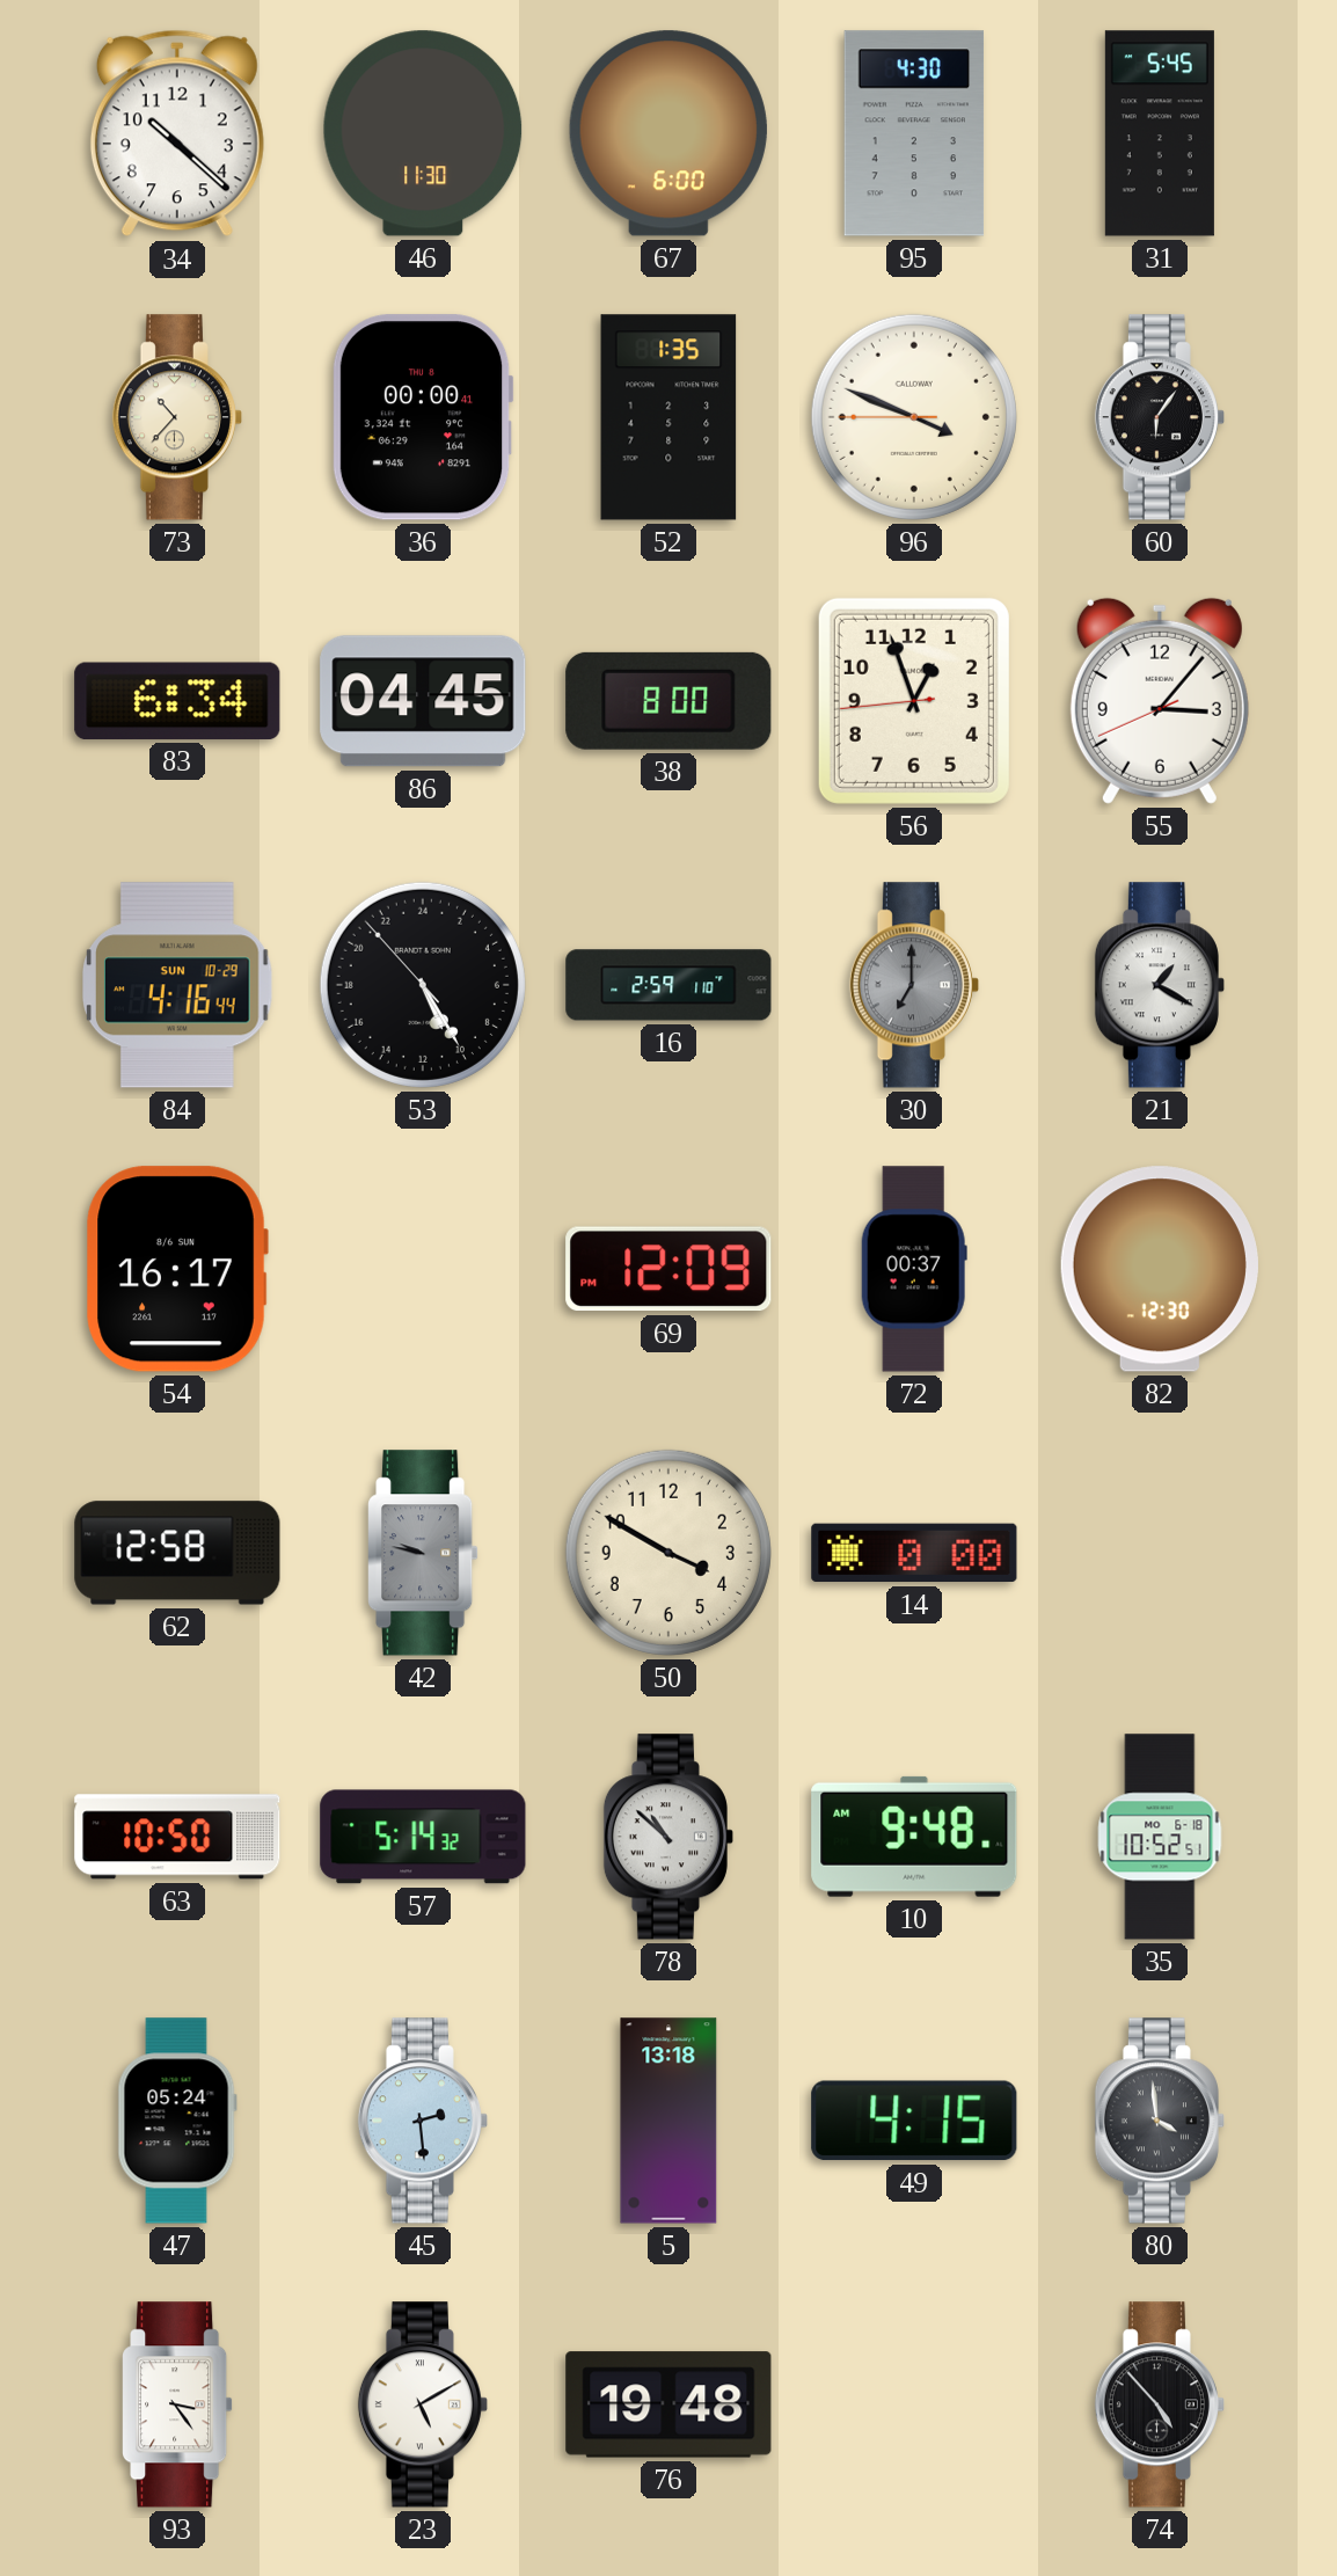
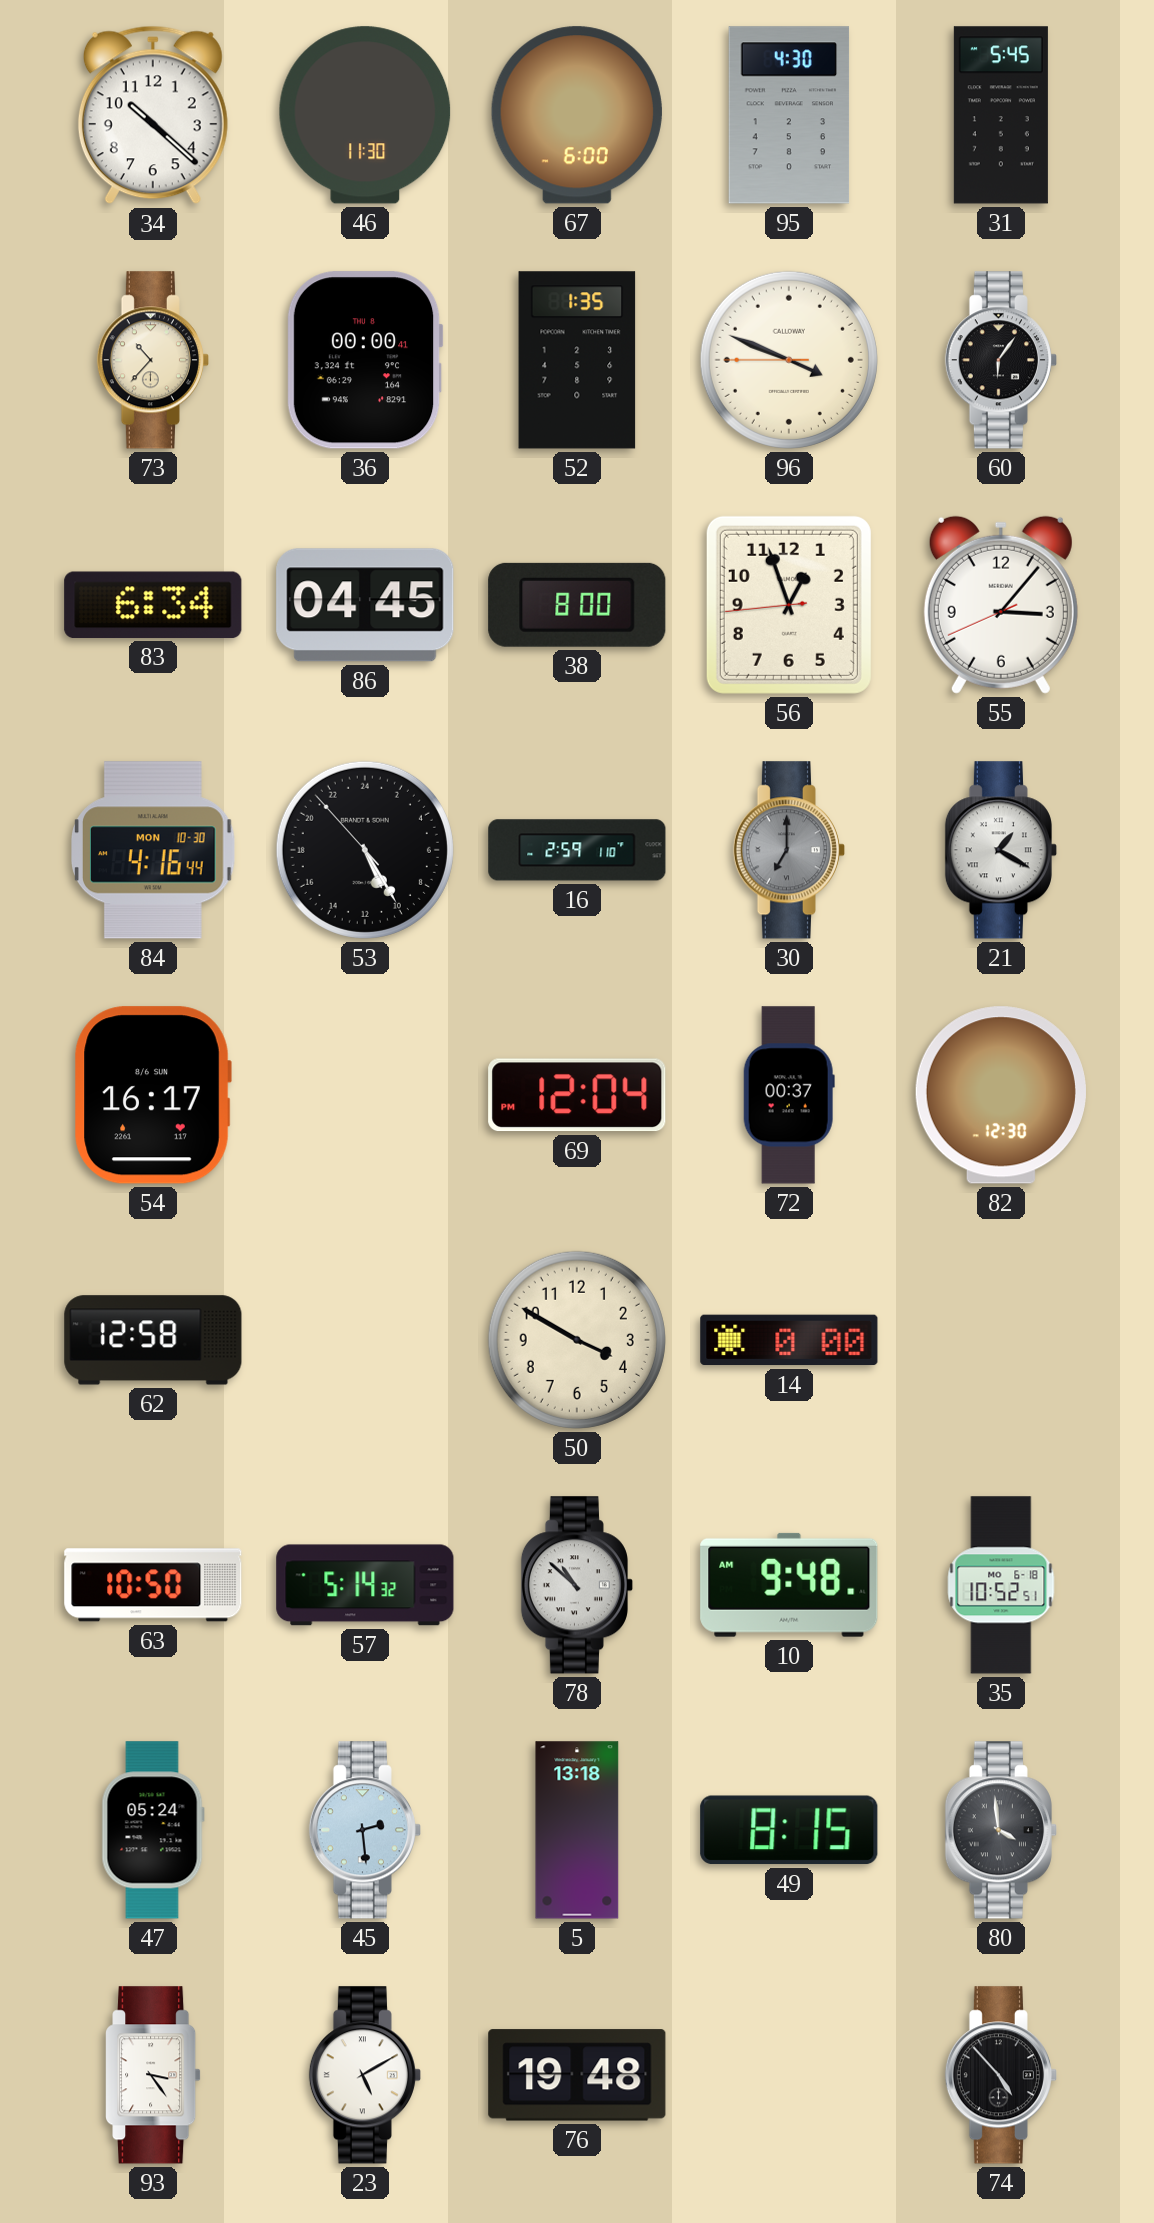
84 date: SUN 10-29 -> MON 10-30
69: 12:09 -> 12:04
42: 9:47 -> none
49: 4:15 -> 8:15
